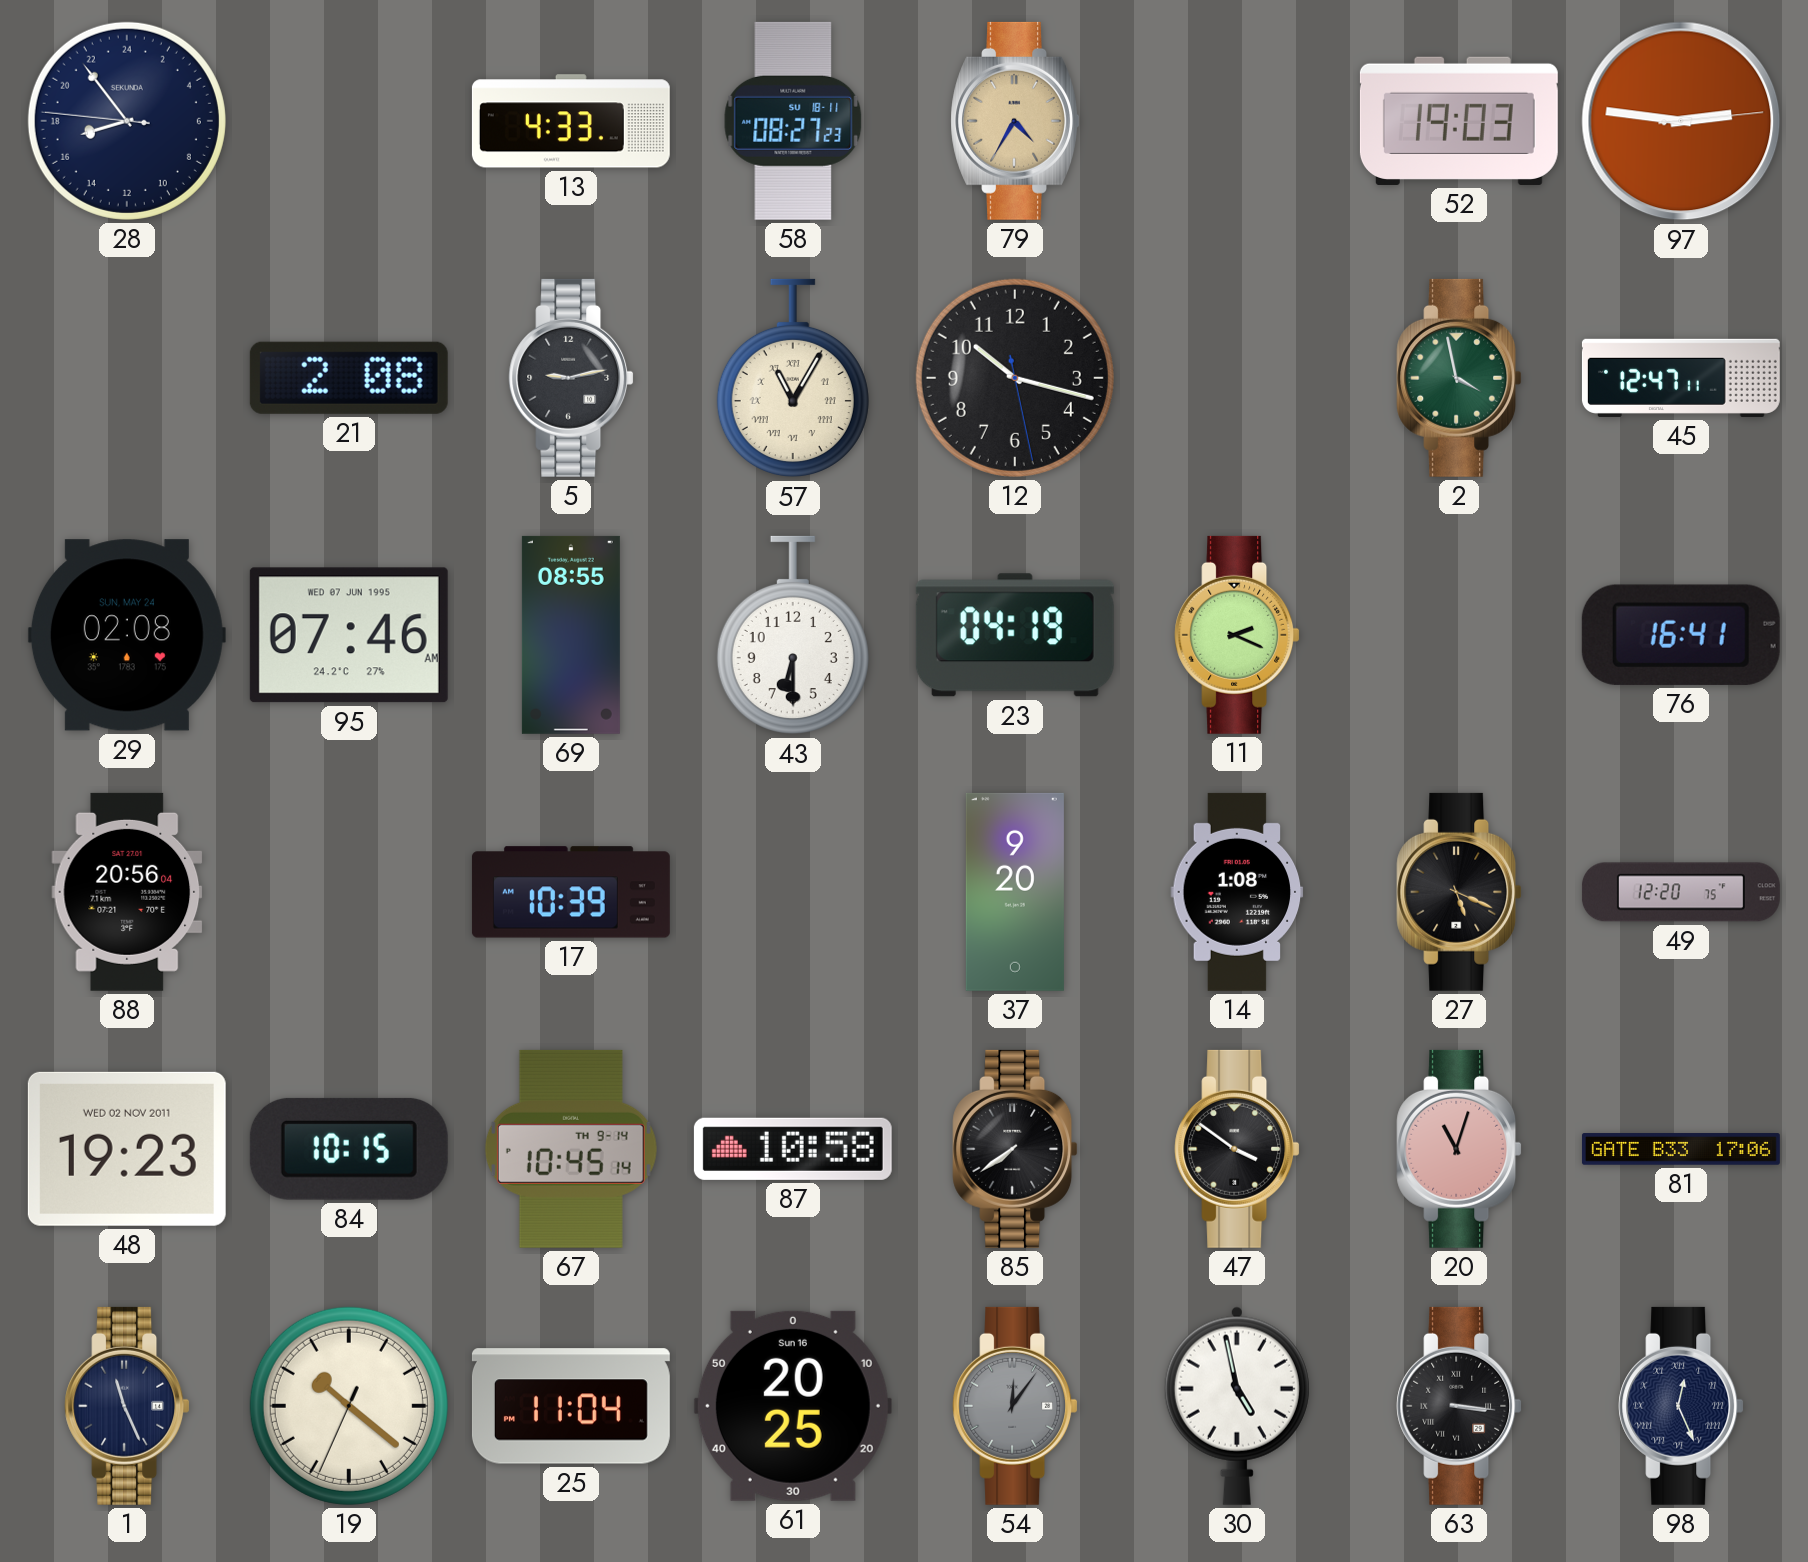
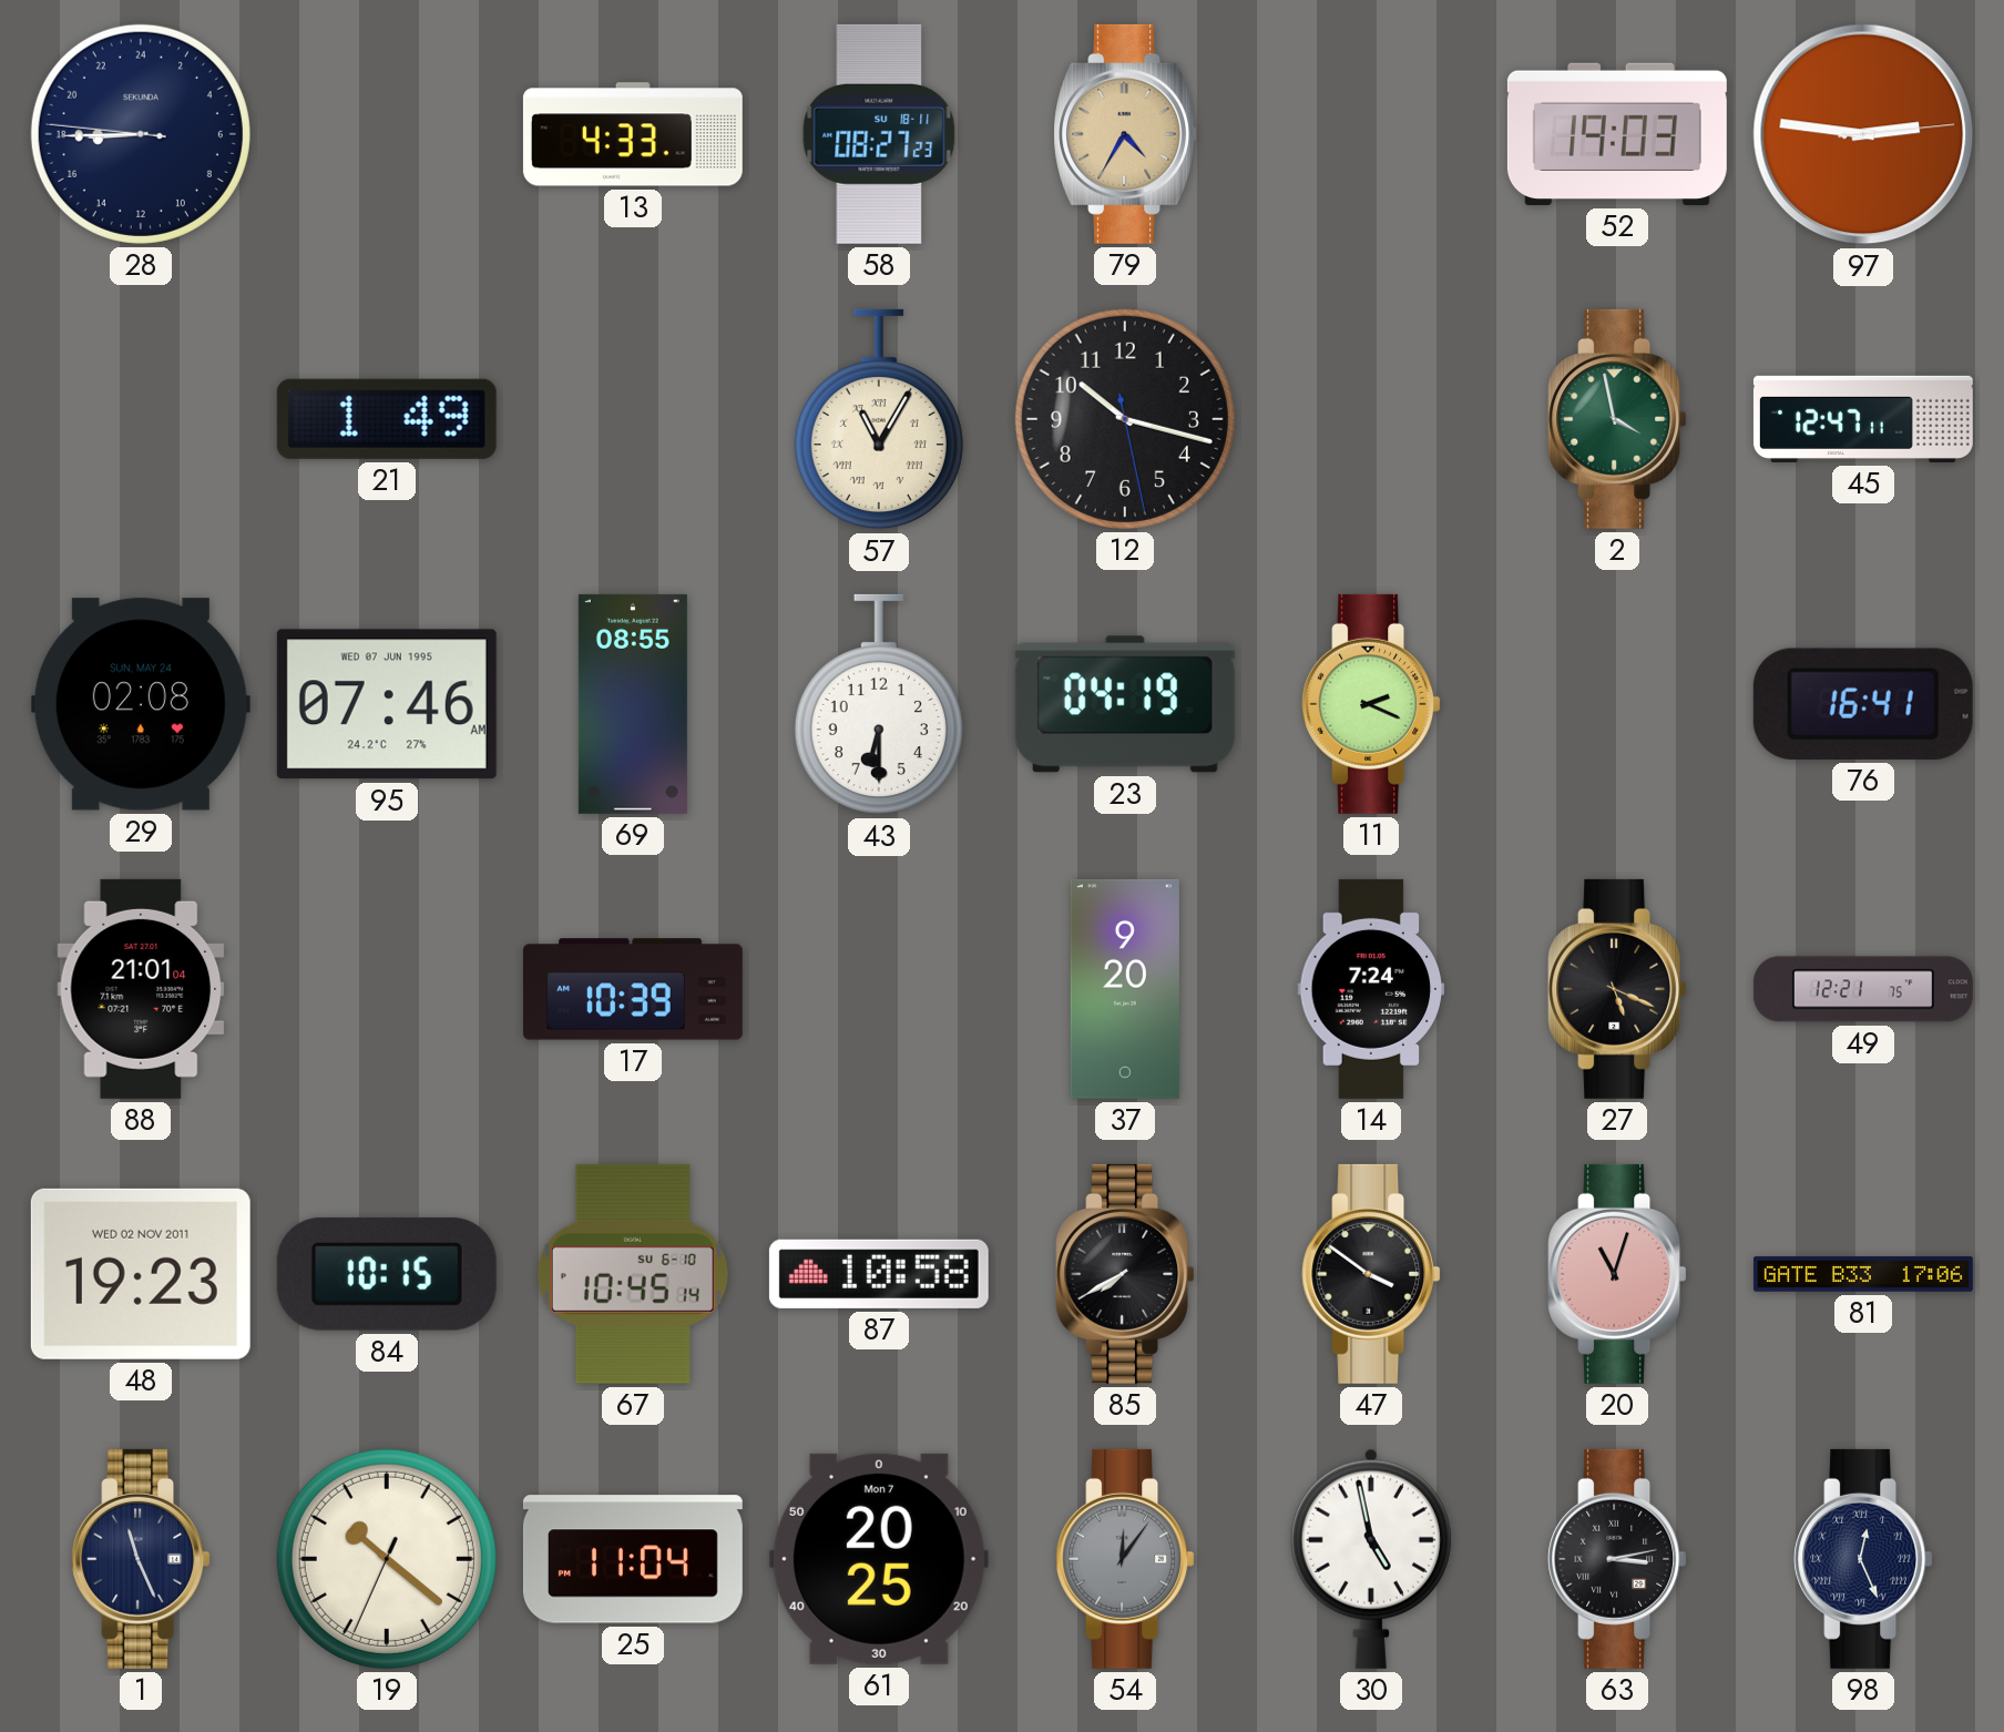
28: 16:53 -> 17:44
21: 2:08 -> 1:49
5: 9:13 -> none
88: 20:56 -> 21:01
14: 1:08 -> 7:24
49: 12:20 -> 12:21
67 date: TH 9-14 -> SU 6-10
85: 7:39 -> 7:40
61 date: Sun 16 -> Mon 7
63: 3:16 -> 3:13
